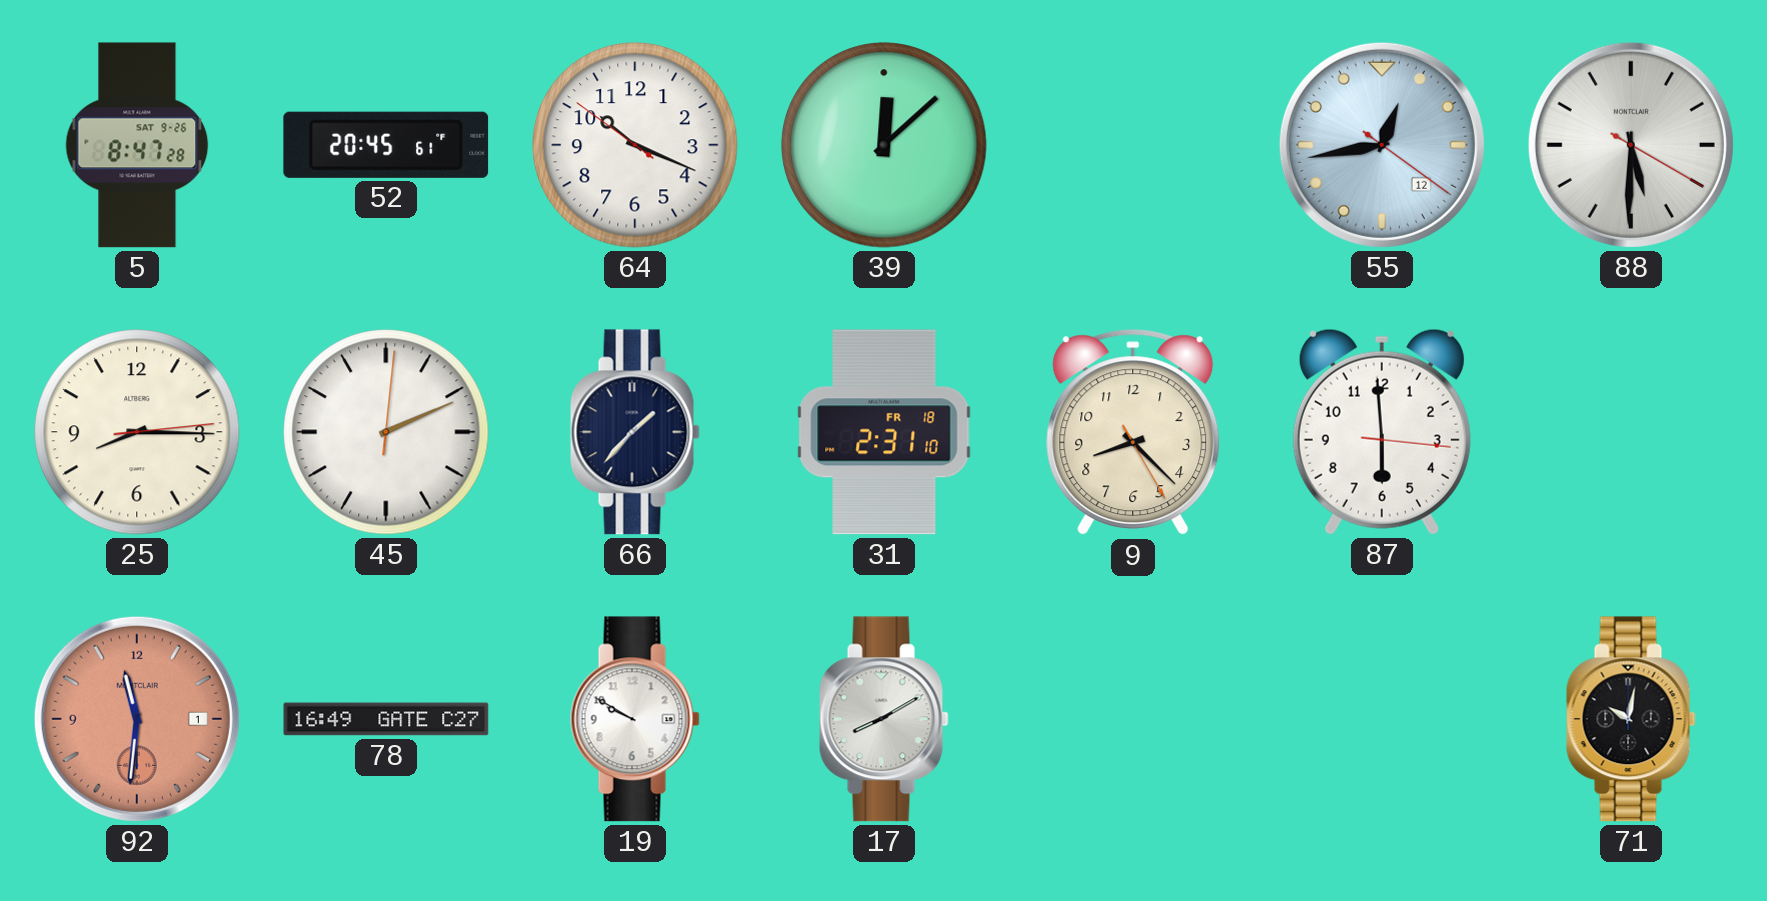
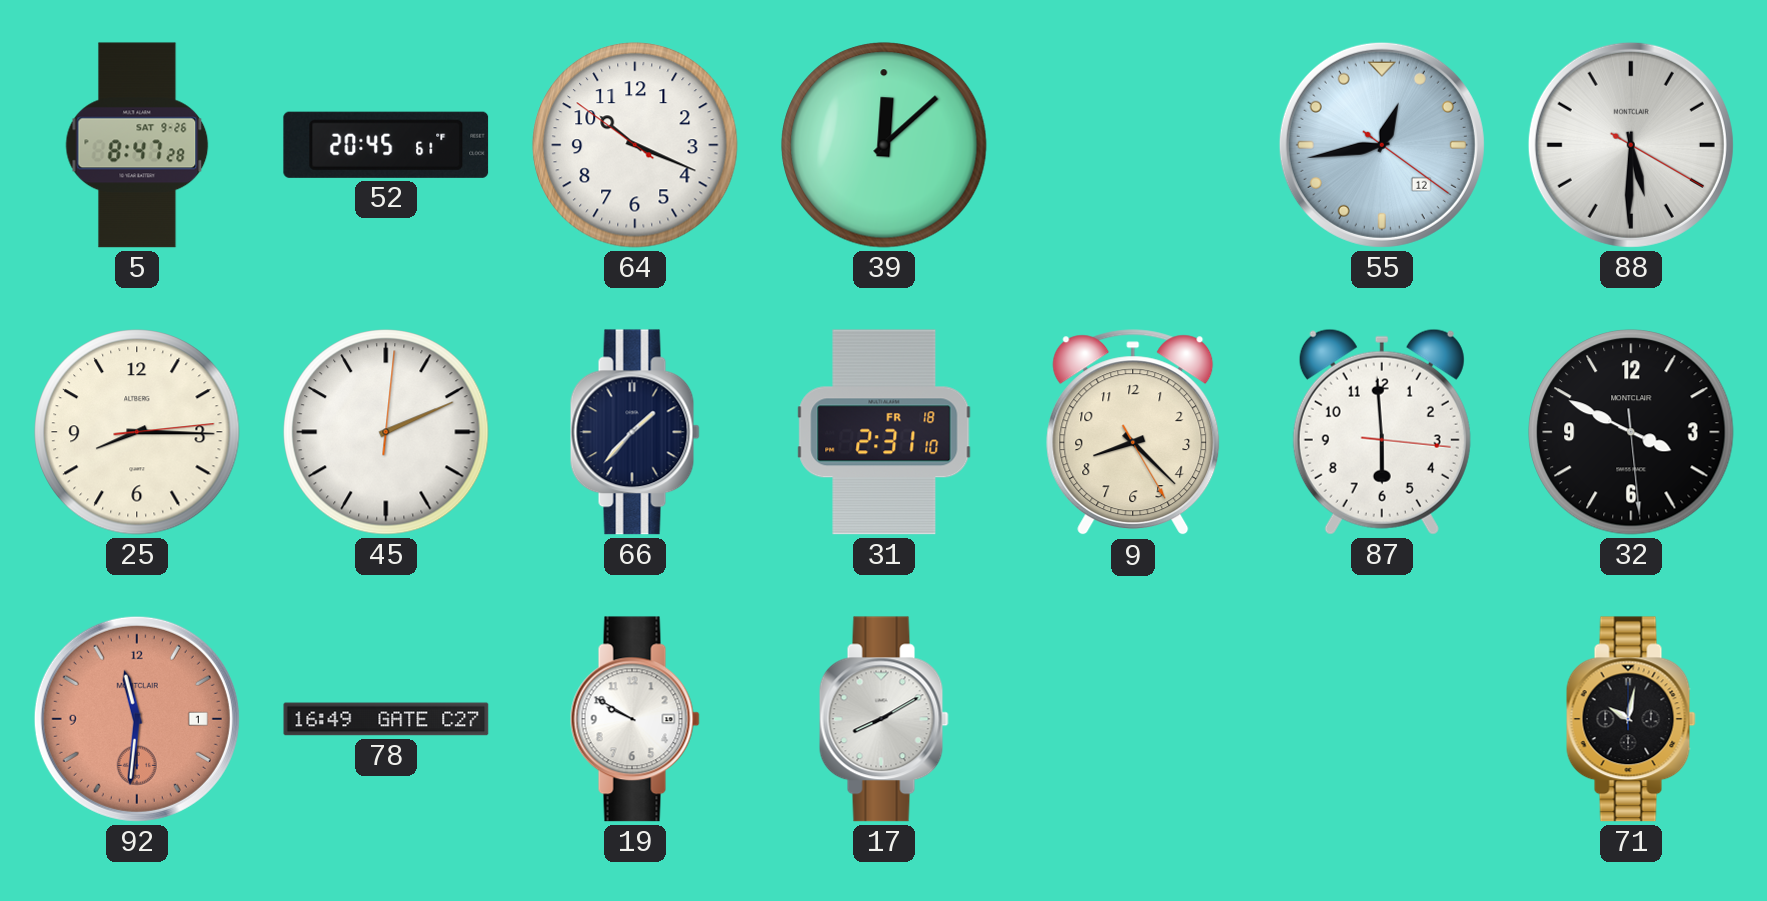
32: none -> 3:49
